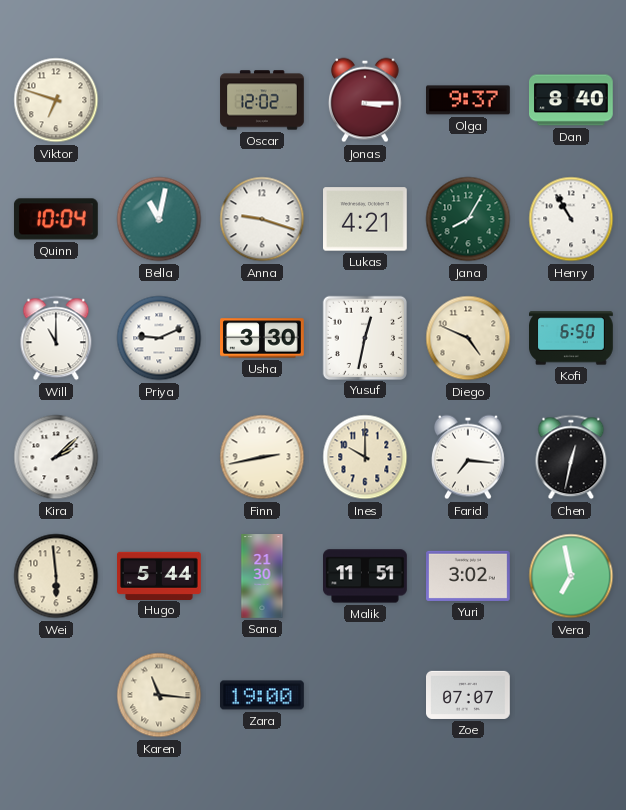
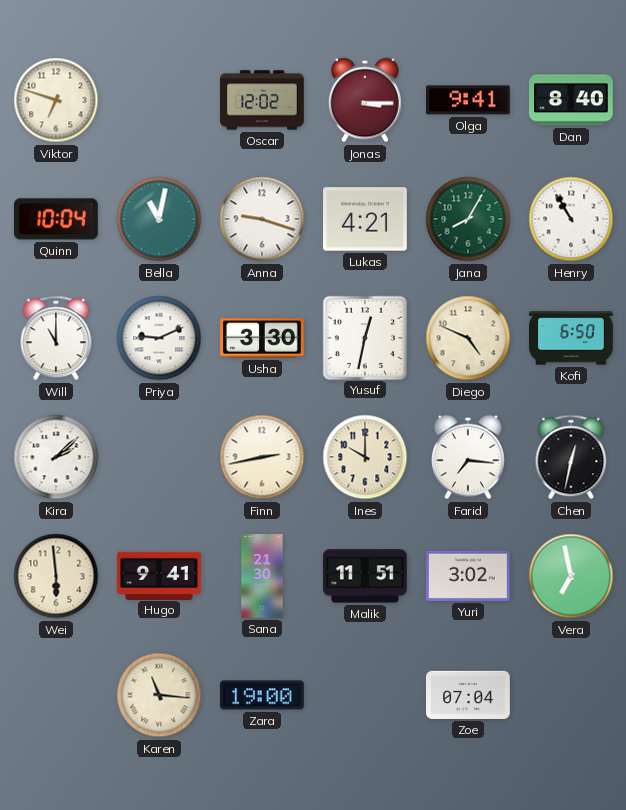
Olga: 9:37 -> 9:41
Hugo: 5:44 -> 9:41
Zoe: 07:07 -> 07:04
